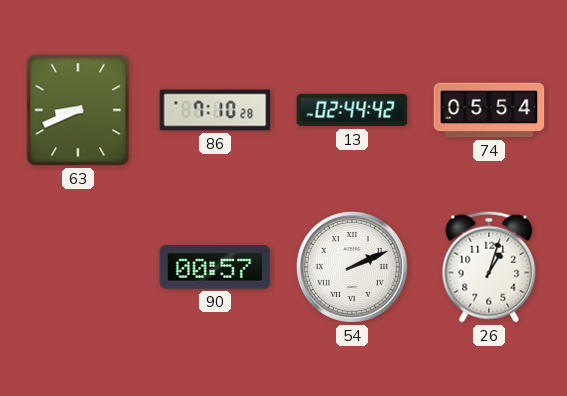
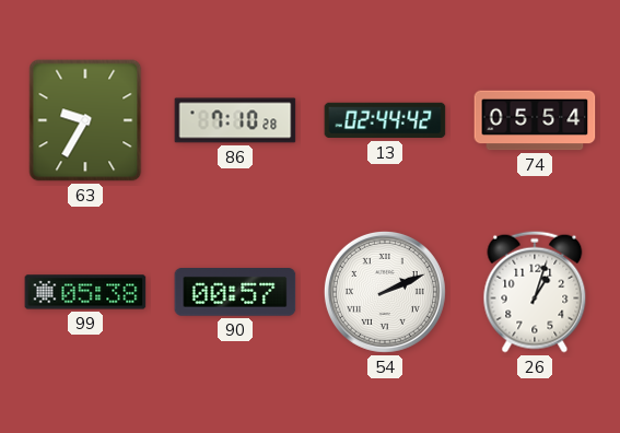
63: 8:41 -> 9:35
99: none -> 05:38
